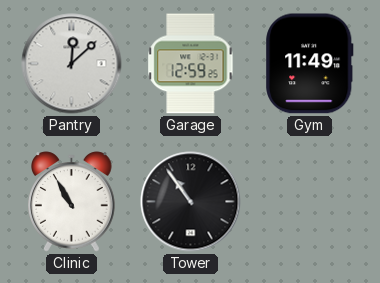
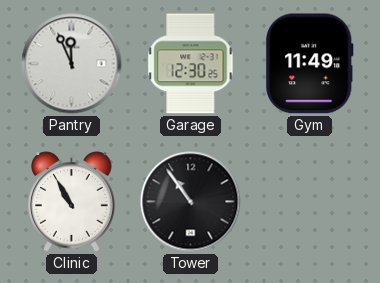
Pantry: 12:08 -> 11:56
Garage: 12:59 -> 12:30
